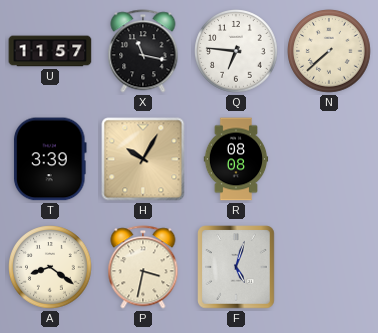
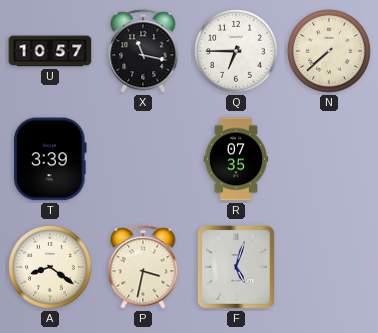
U: 11:57 -> 10:57
Q: 6:46 -> 6:45
H: 10:05 -> none
R: 08:08 -> 07:35
